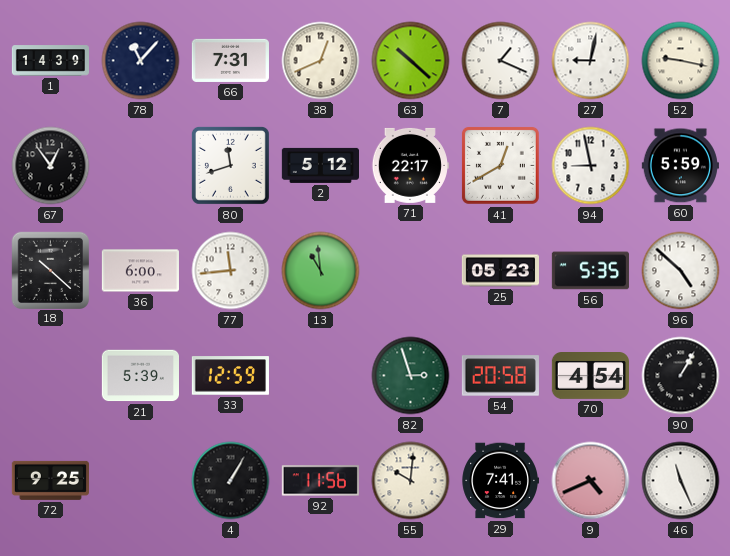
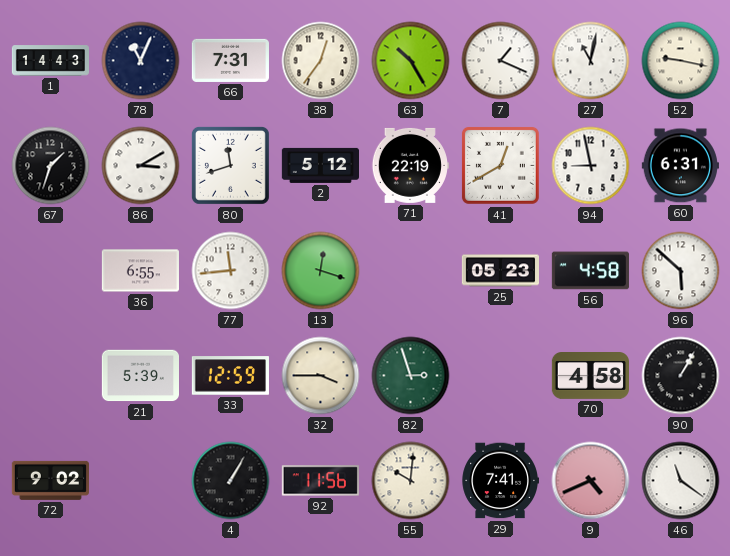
1: 14:39 -> 14:43
78: 11:07 -> 11:04
38: 12:41 -> 12:36
63: 10:22 -> 10:25
27: 9:02 -> 11:02
67: 12:54 -> 1:33
86: none -> 3:10
71: 22:17 -> 22:19
60: 5:59 -> 6:31
18: 10:22 -> none
36: 6:00 -> 6:55
13: 10:59 -> 12:18
56: 5:35 -> 4:58
96: 4:52 -> 5:52
32: none -> 3:45
54: 20:58 -> none
70: 4:54 -> 4:58
72: 9:25 -> 9:02
46: 11:26 -> 11:21
